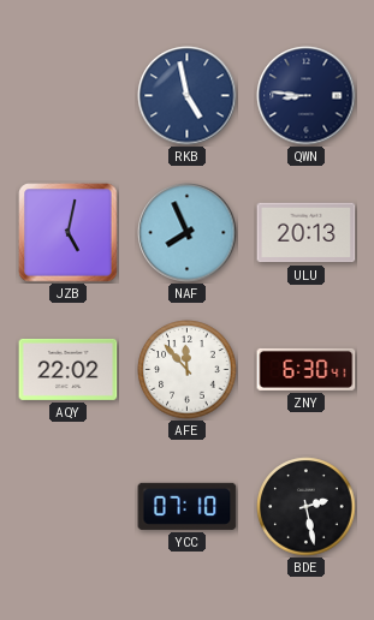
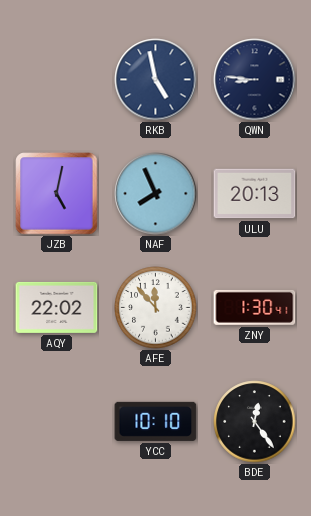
ZNY: 6:30 -> 1:30
YCC: 07:10 -> 10:10
BDE: 2:28 -> 12:24
